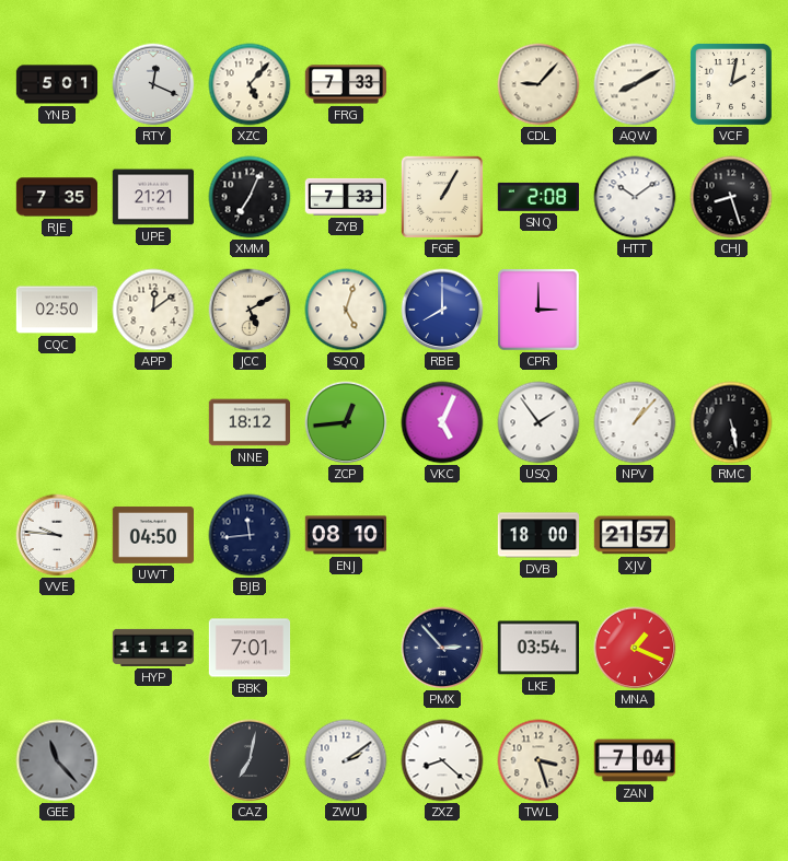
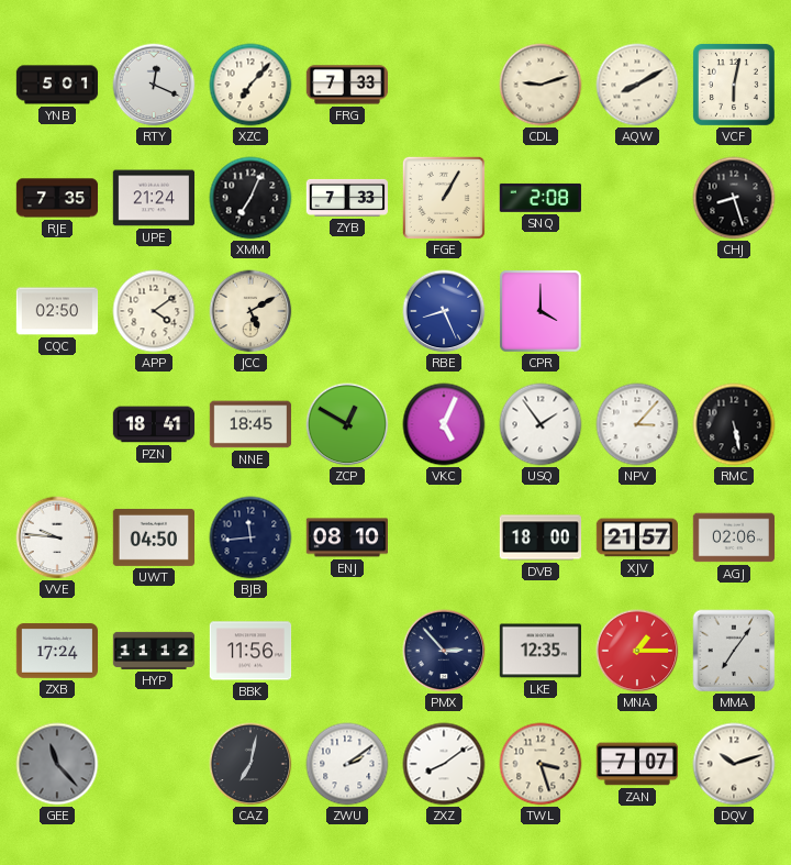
XZC: 5:07 -> 7:07
CDL: 9:07 -> 9:12
VCF: 2:02 -> 6:02
UPE: 21:21 -> 21:24
HTT: 10:09 -> none
APP: 12:09 -> 4:09
SQQ: 5:03 -> none
RBE: 8:00 -> 8:26
CPR: 3:00 -> 4:00
PZN: none -> 18:41
NNE: 18:12 -> 18:45
ZCP: 12:44 -> 12:50
NPV: 1:07 -> 3:07
AGJ: none -> 02:06
ZXB: none -> 17:24
BBK: 7:01 -> 11:56
LKE: 03:54 -> 12:35
MNA: 1:19 -> 1:15
MMA: none -> 7:06
ZXZ: 8:22 -> 8:09
ZAN: 7:04 -> 7:07
DQV: none -> 10:12
